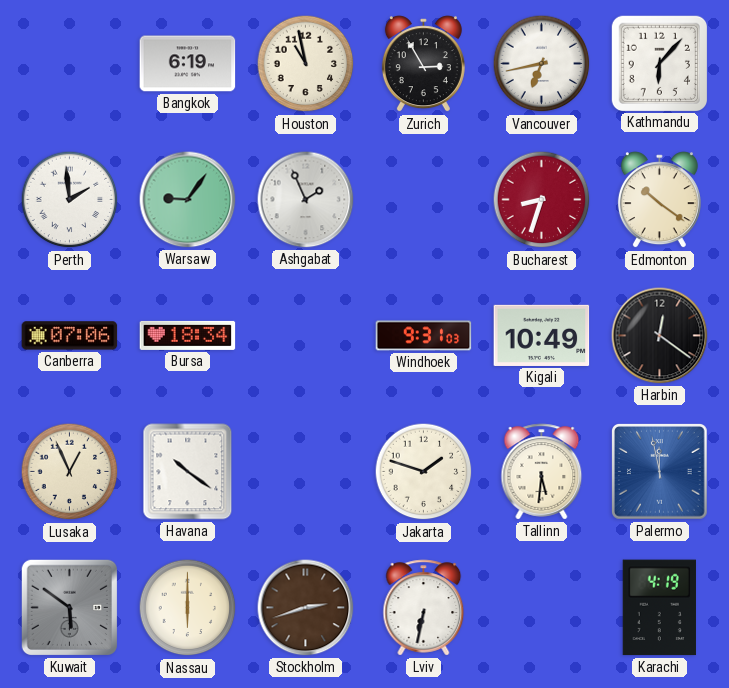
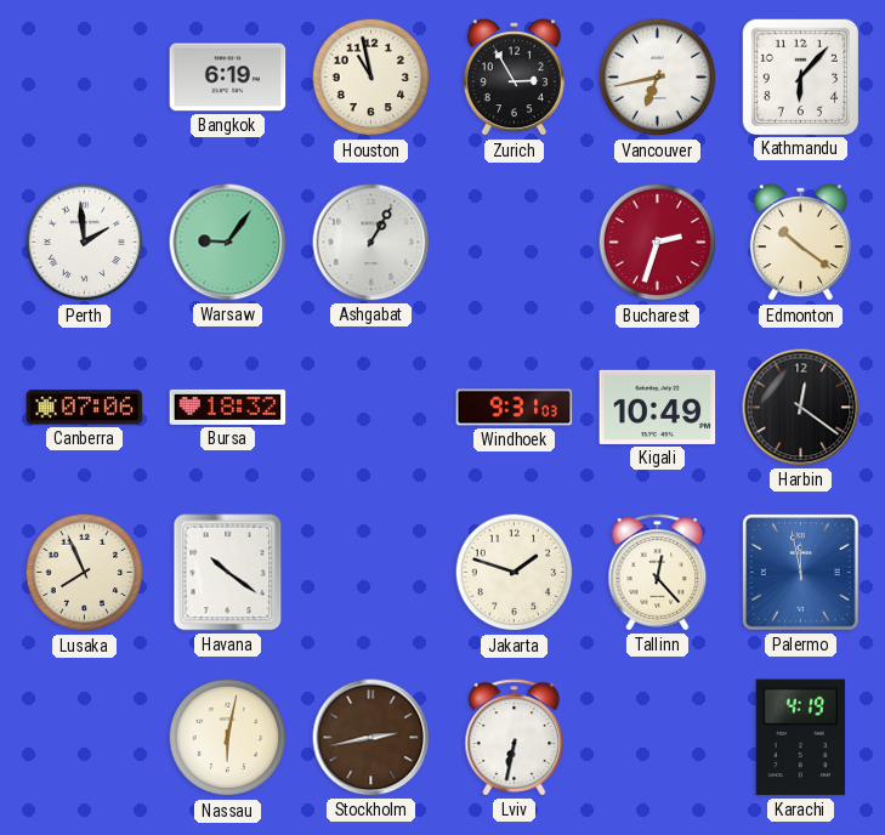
Ashgabat: 1:56 -> 1:05
Bucharest: 8:33 -> 2:33
Bursa: 18:34 -> 18:32
Lusaka: 12:56 -> 7:56
Tallinn: 5:31 -> 12:23
Kuwait: 5:51 -> none
Nassau: 6:00 -> 6:02
Stockholm: 2:42 -> 2:43
